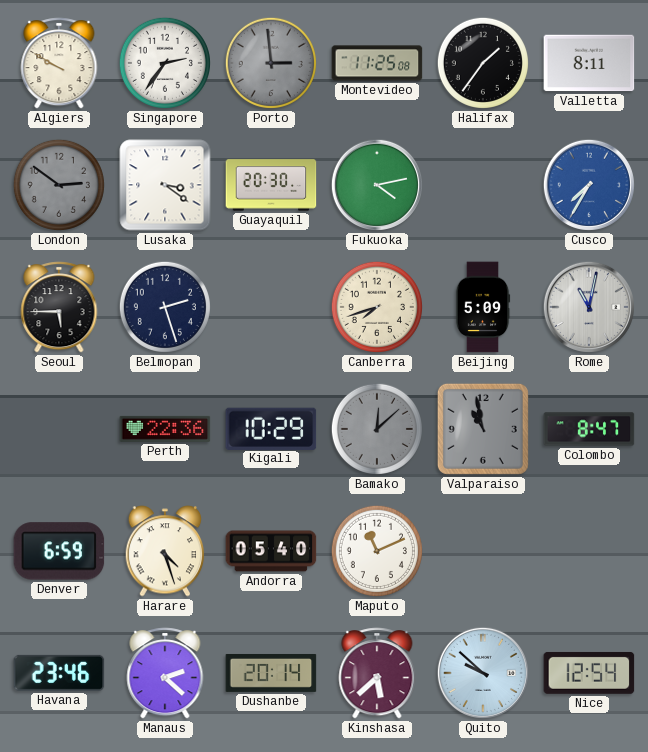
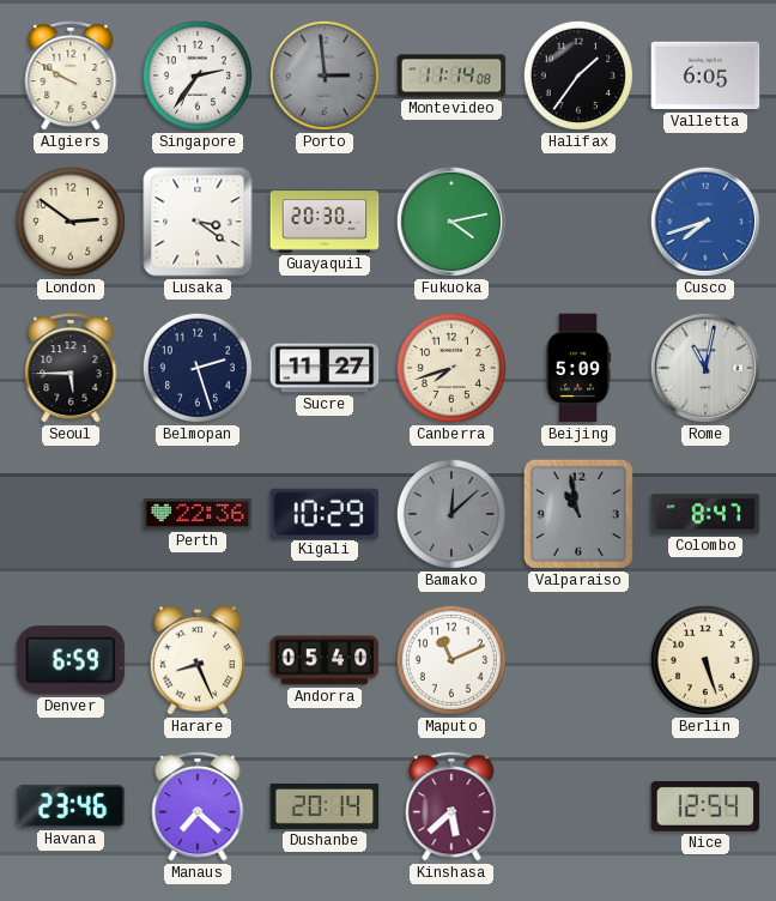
Montevideo: 11:25 -> 11:14
Valletta: 8:11 -> 6:05
London dial: grey -> cream
Cusco: 7:35 -> 7:42
Sucre: none -> 11:27
Harare: 4:27 -> 8:26
Berlin: none -> 5:27
Manaus: 2:22 -> 7:22
Quito: 9:52 -> none
